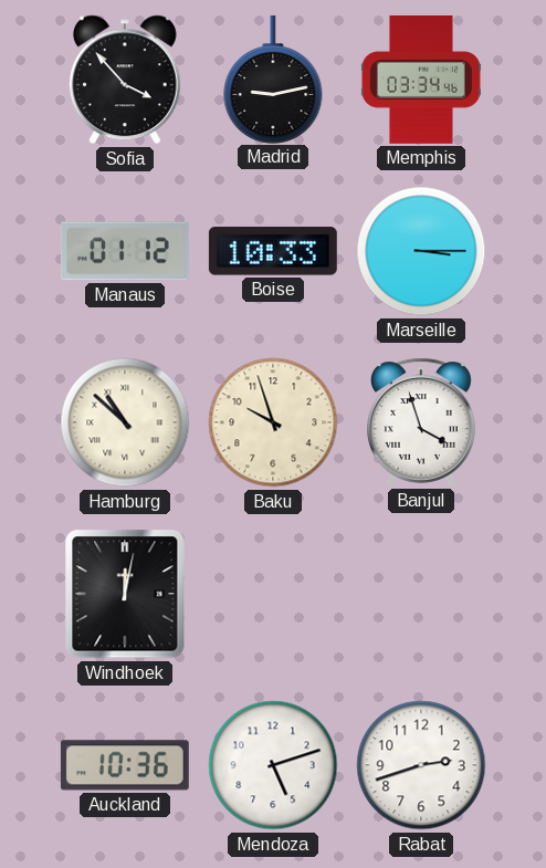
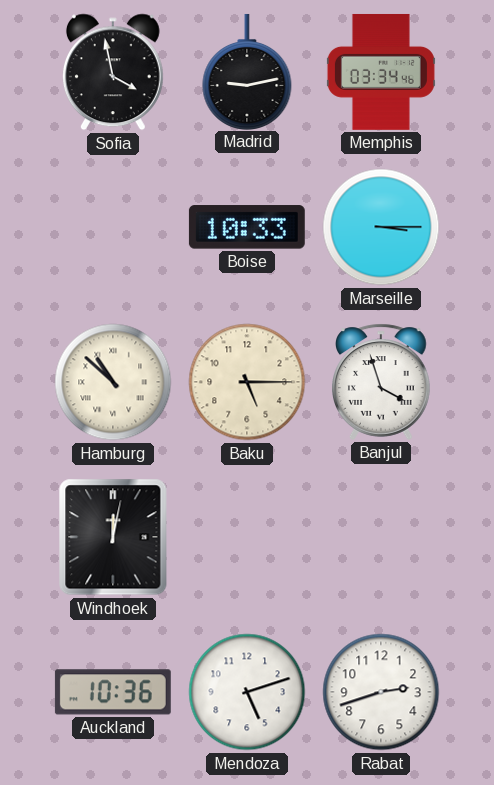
Sofia: 3:53 -> 3:58
Manaus: 01:12 -> none
Baku: 9:57 -> 5:15
